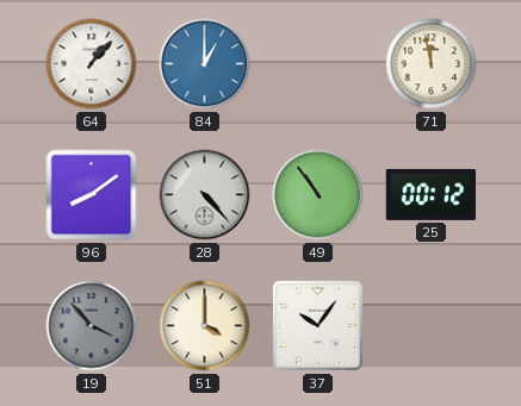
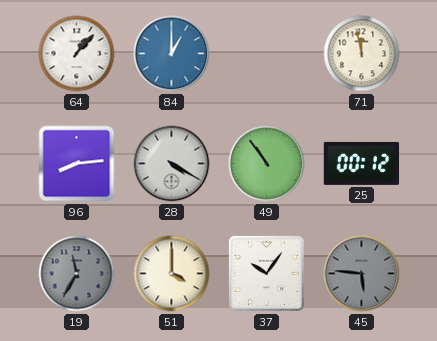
96: 8:09 -> 8:14
28: 4:23 -> 4:20
19: 3:53 -> 11:35
45: none -> 5:46
